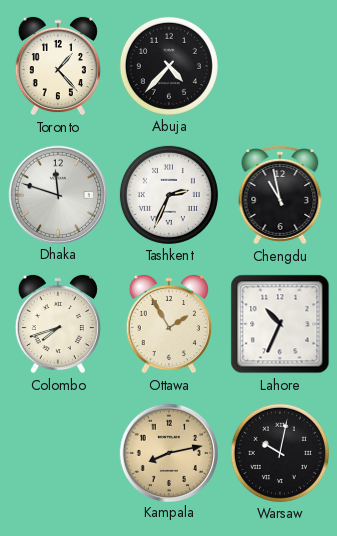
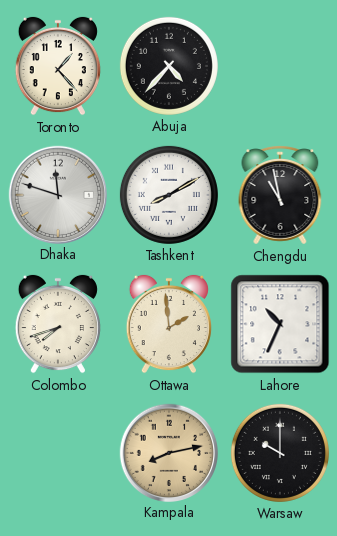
Tashkent: 2:34 -> 8:10
Ottawa: 1:55 -> 1:59
Warsaw: 10:02 -> 10:00
